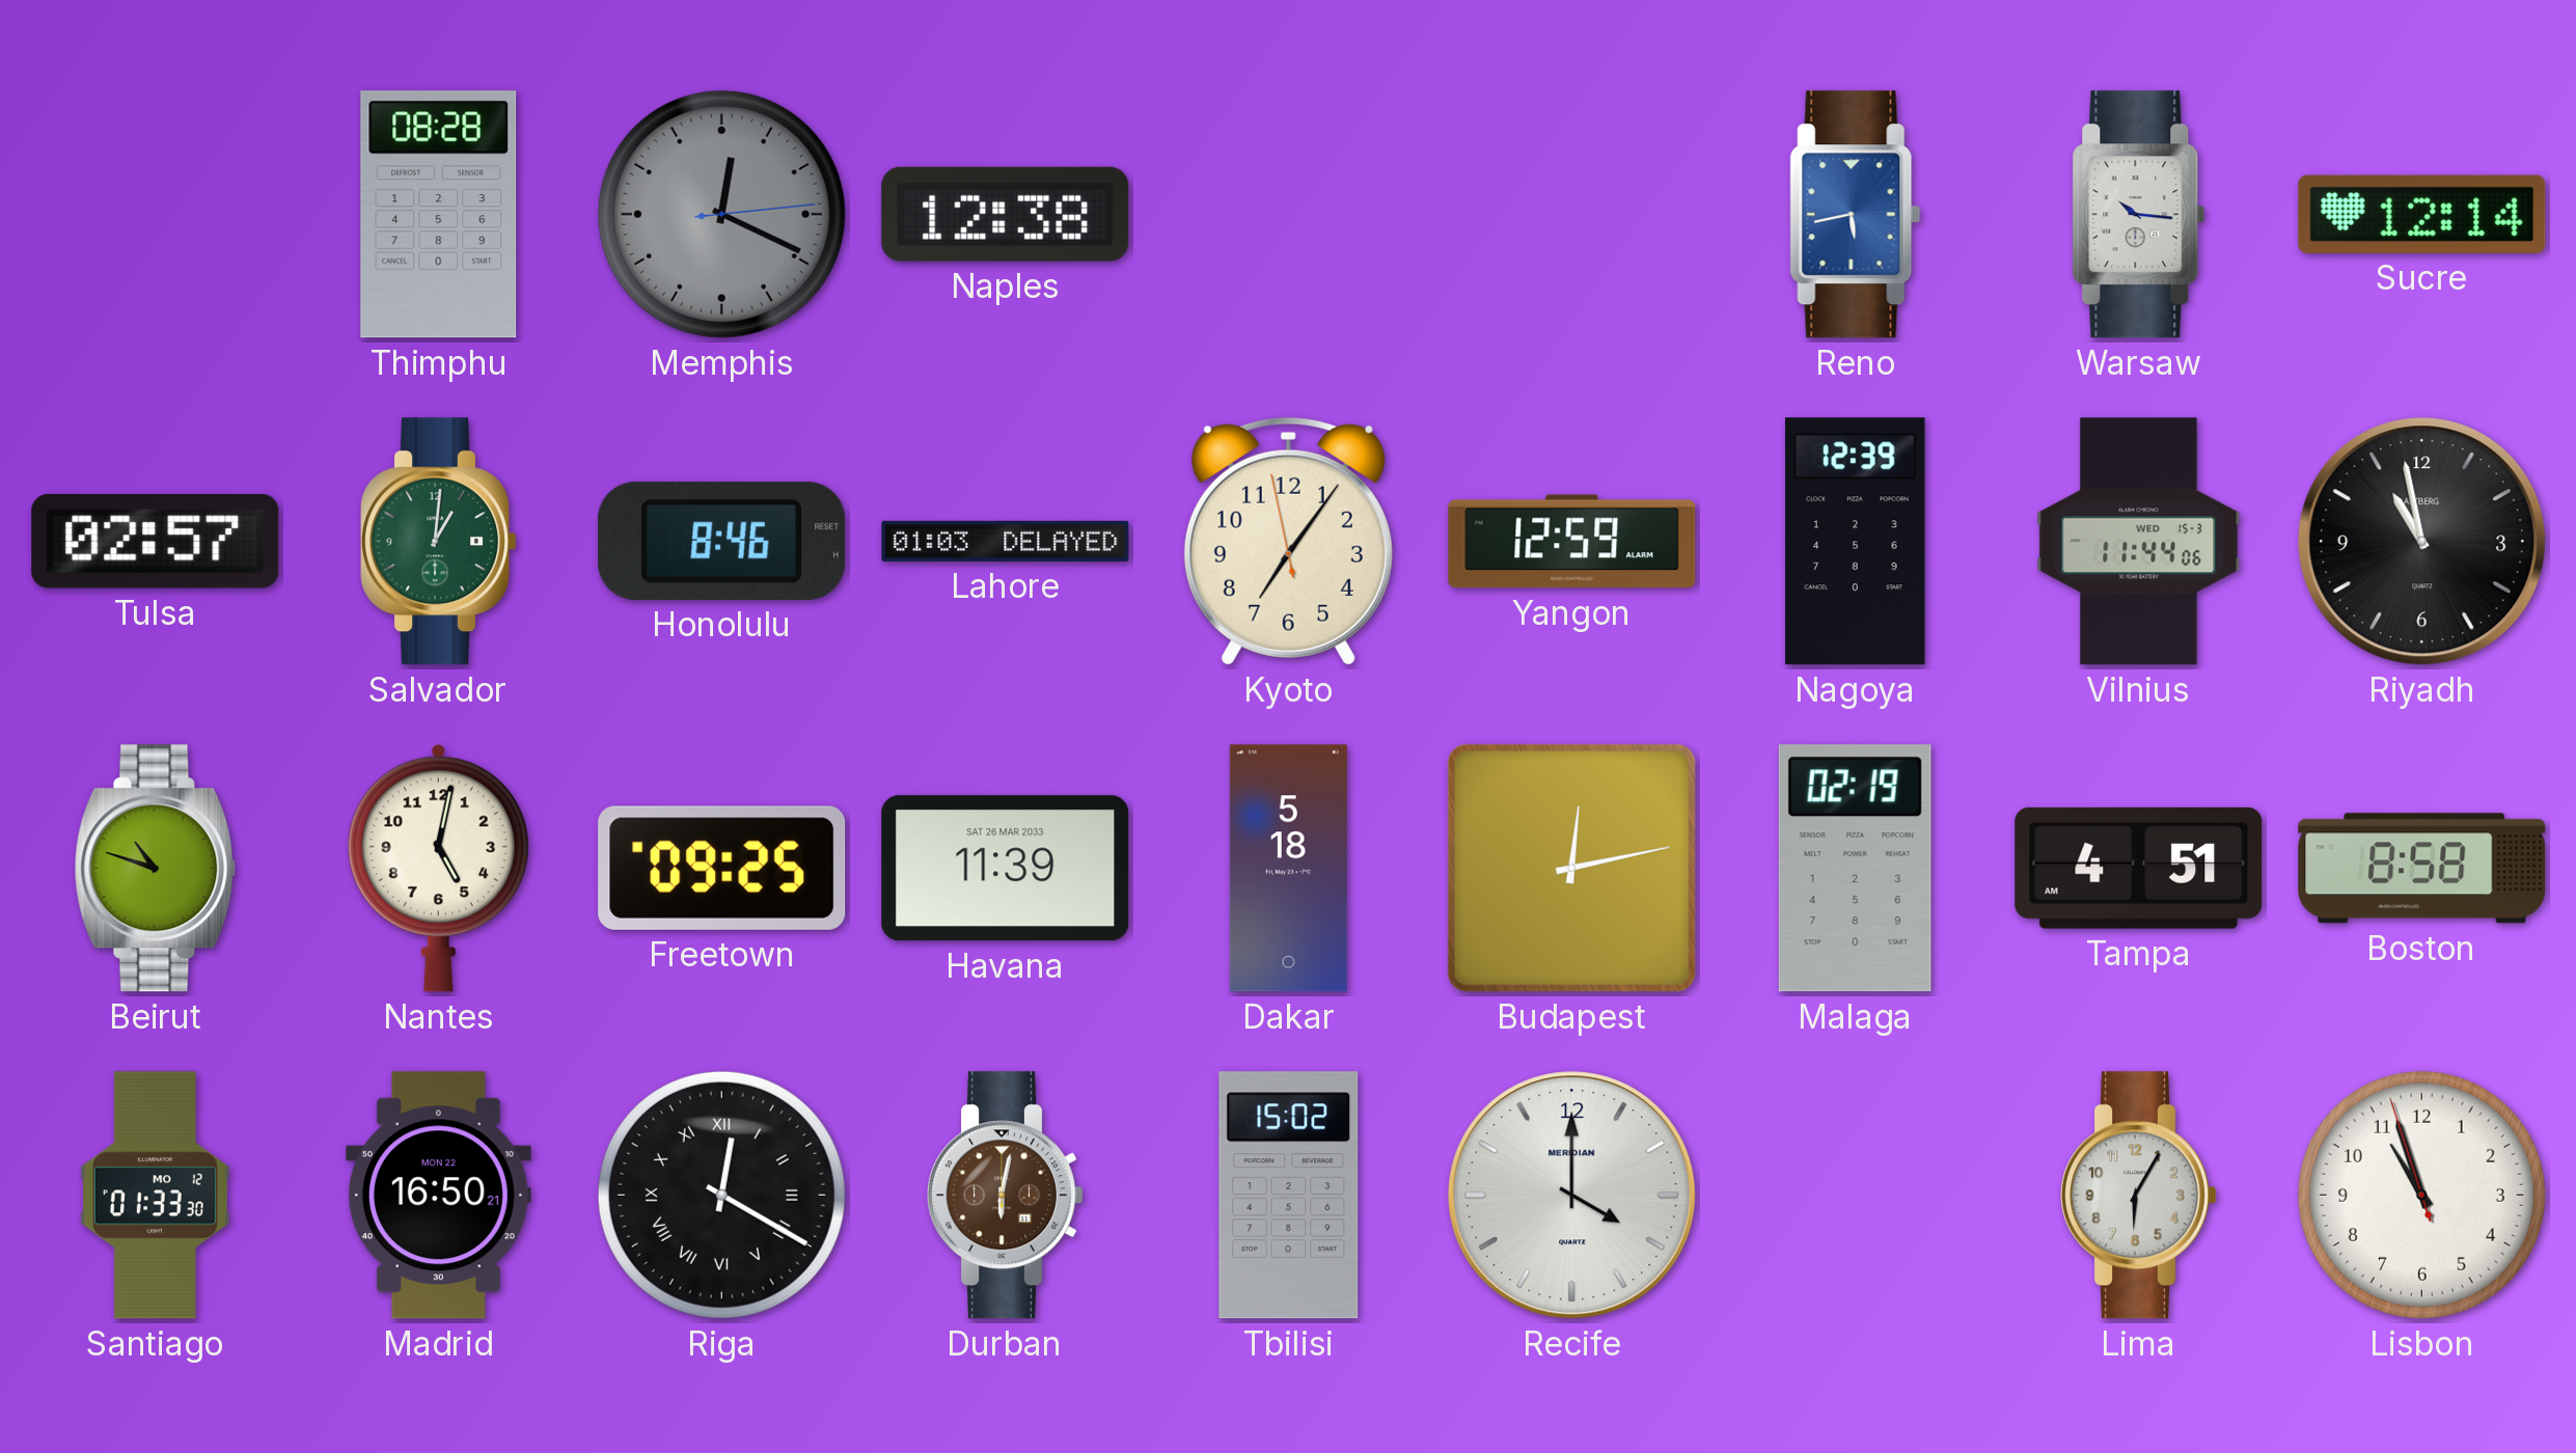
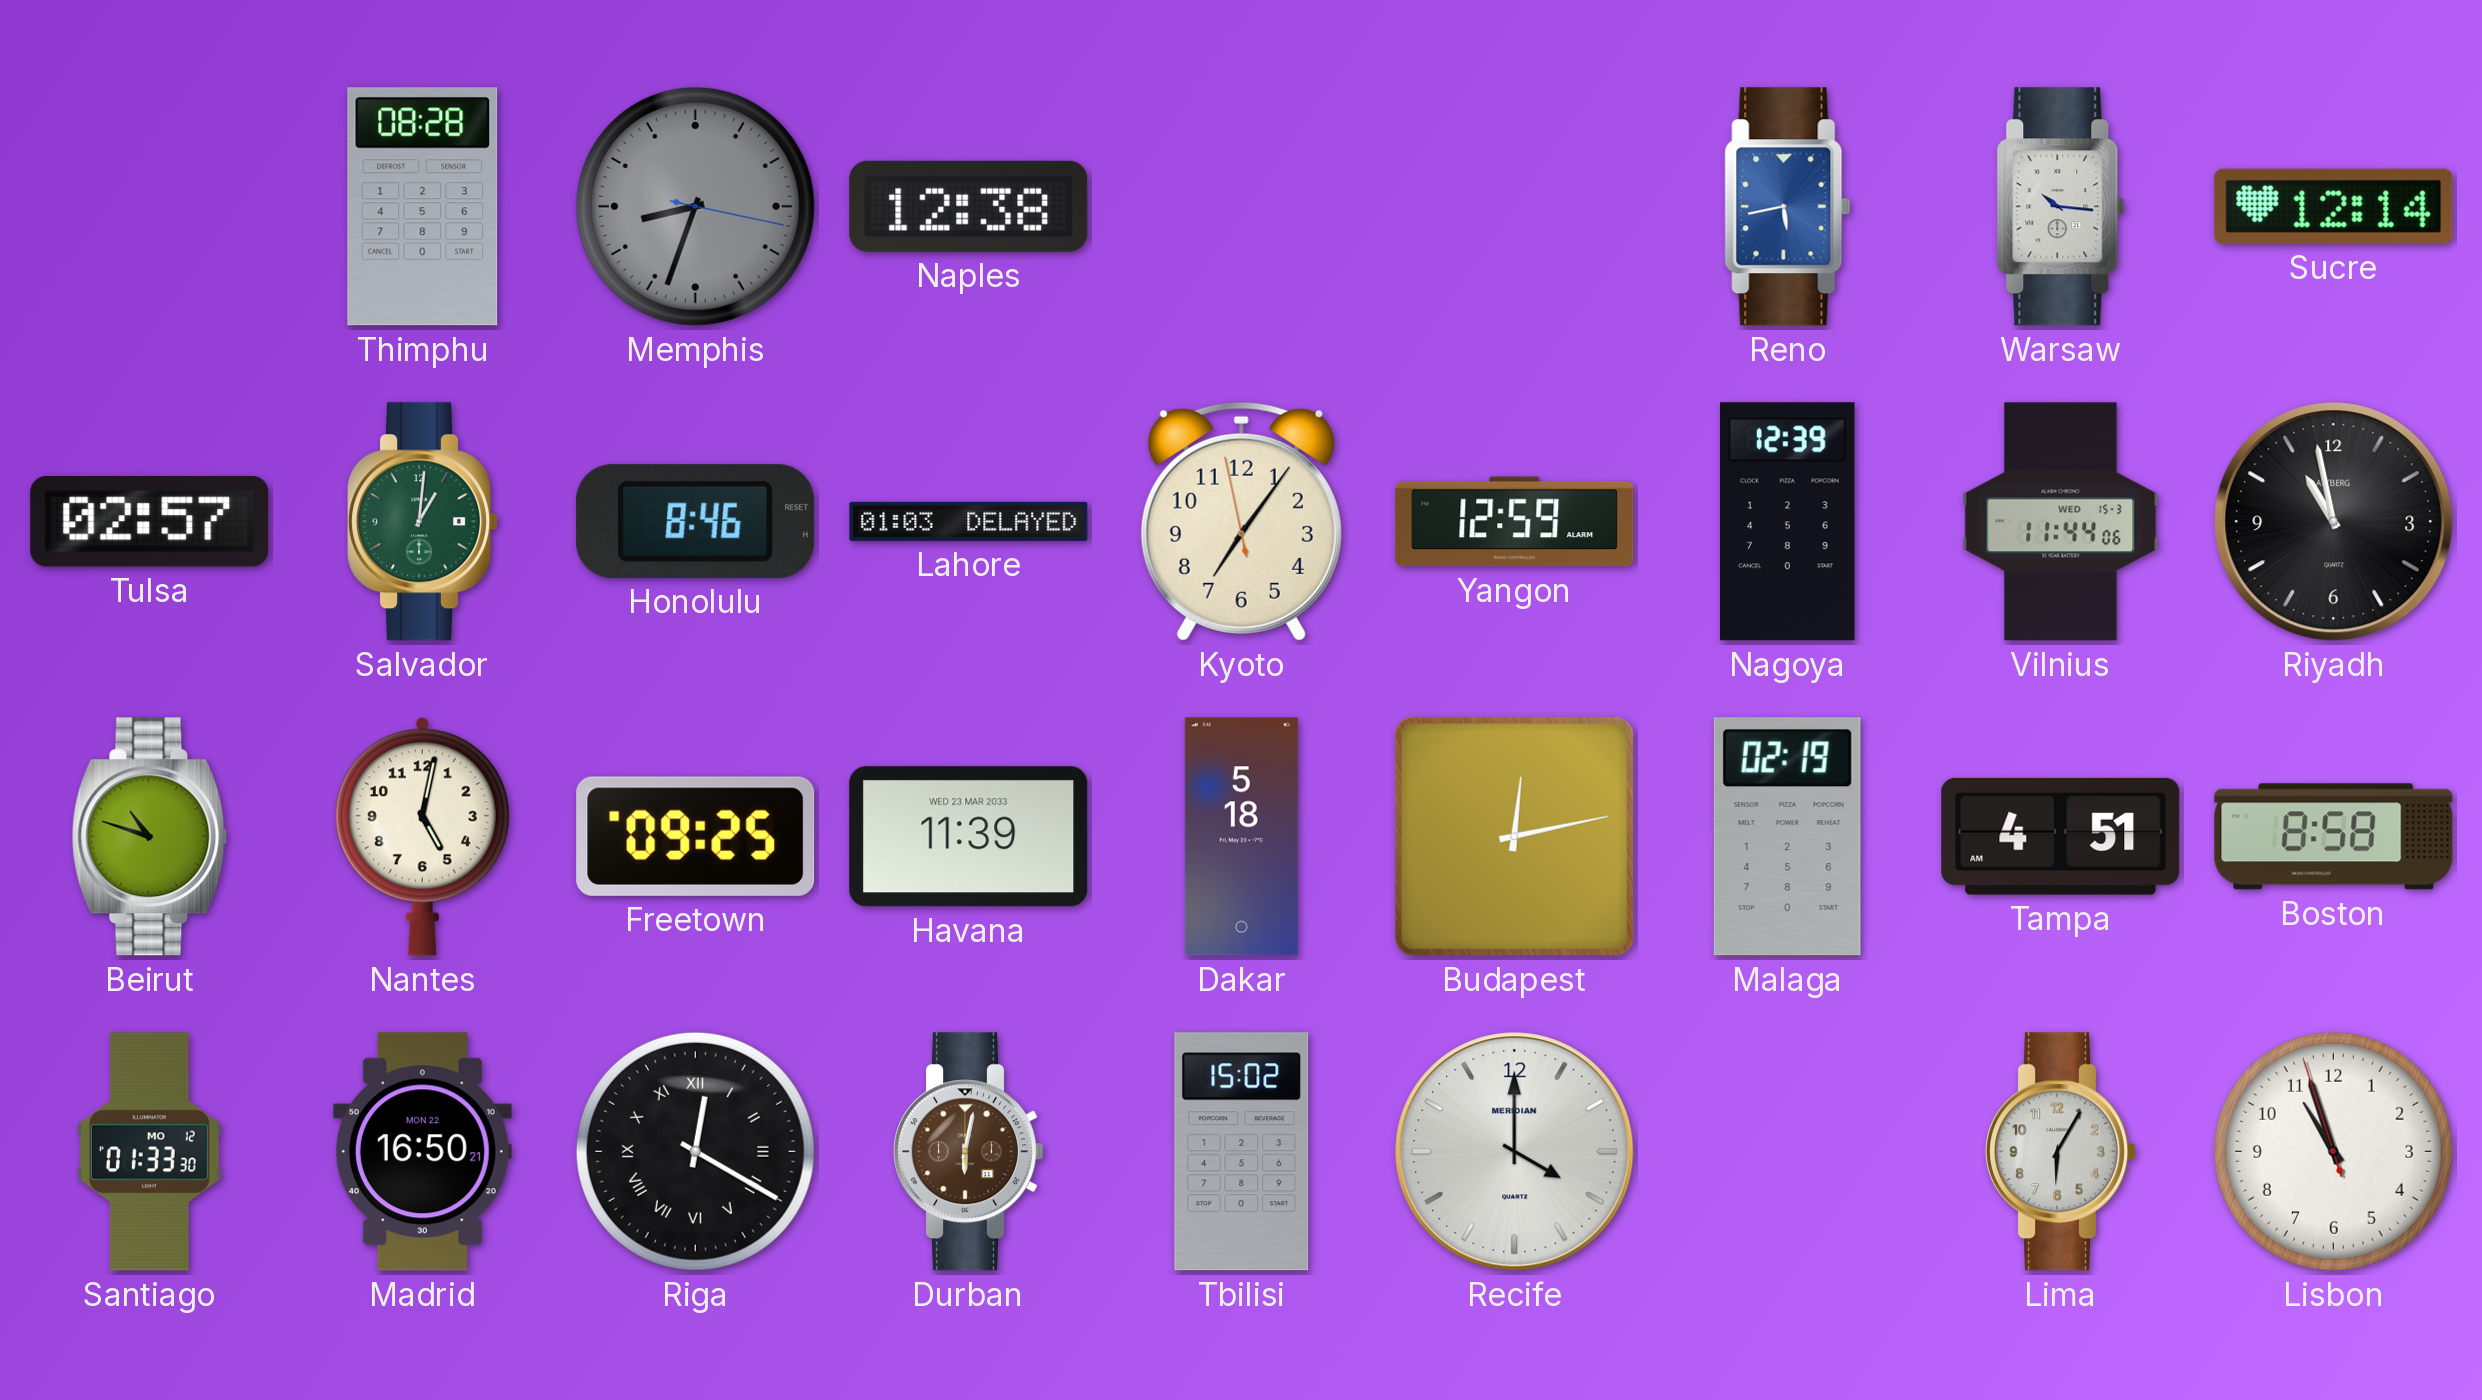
Memphis: 12:19 -> 8:33
Havana date: SAT 26 MAR 2033 -> WED 23 MAR 2033
